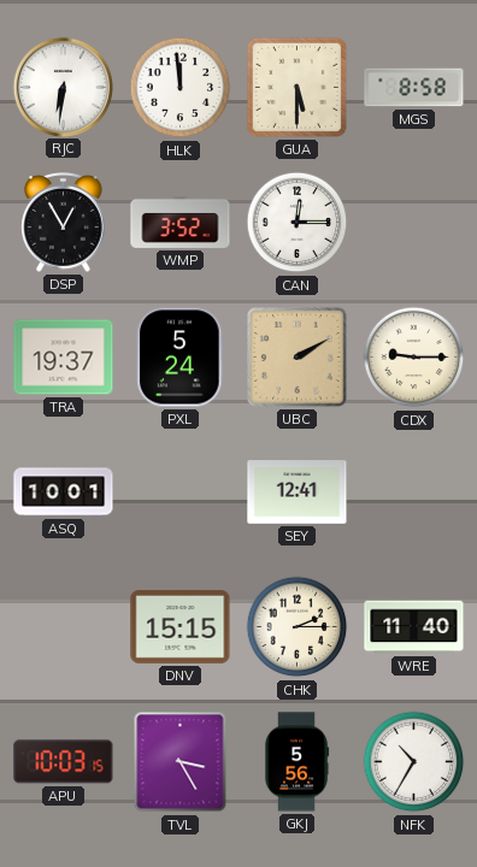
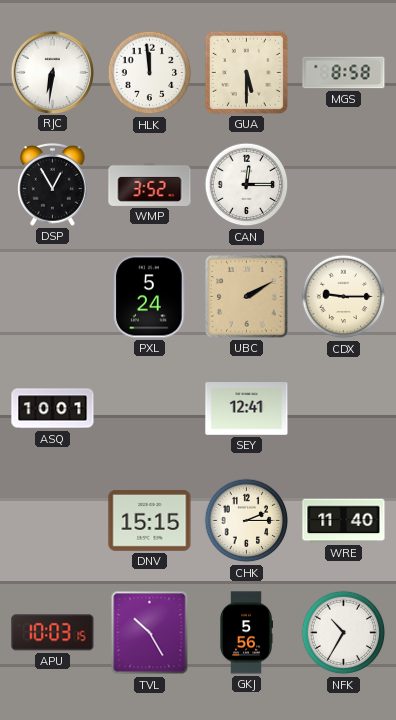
TRA: 19:37 -> none
TVL: 3:25 -> 10:25
